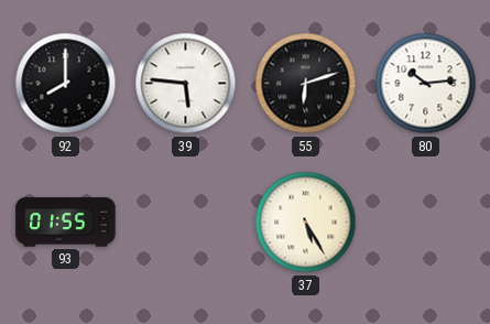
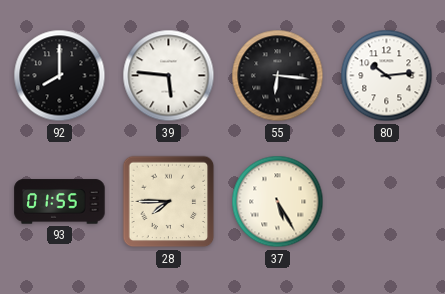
55: 6:12 -> 6:16
28: none -> 7:45
